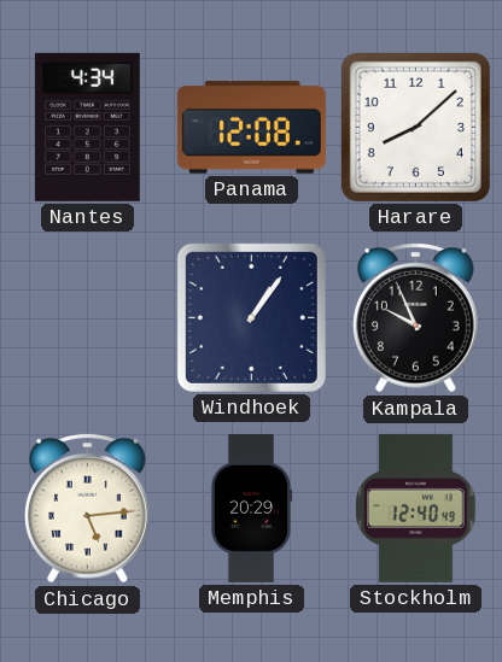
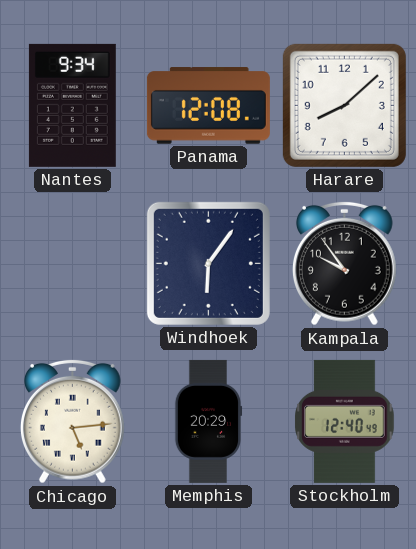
Nantes: 4:34 -> 9:34
Windhoek: 1:06 -> 6:06
Kampala: 9:56 -> 9:54
